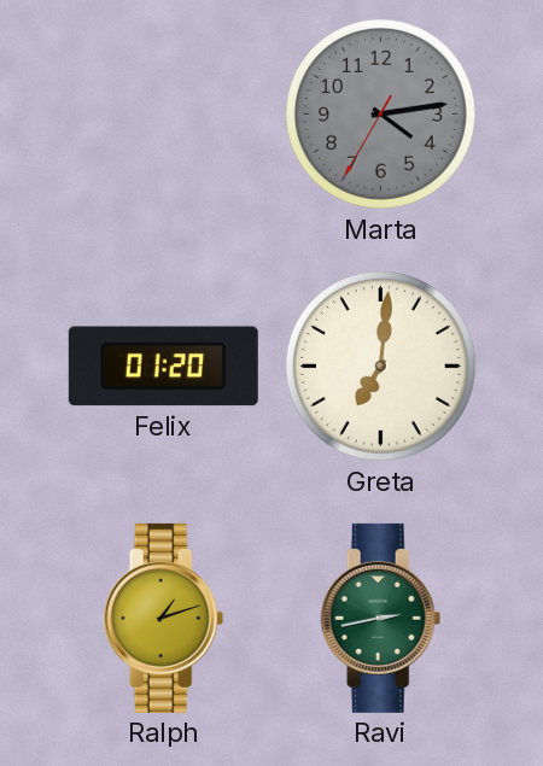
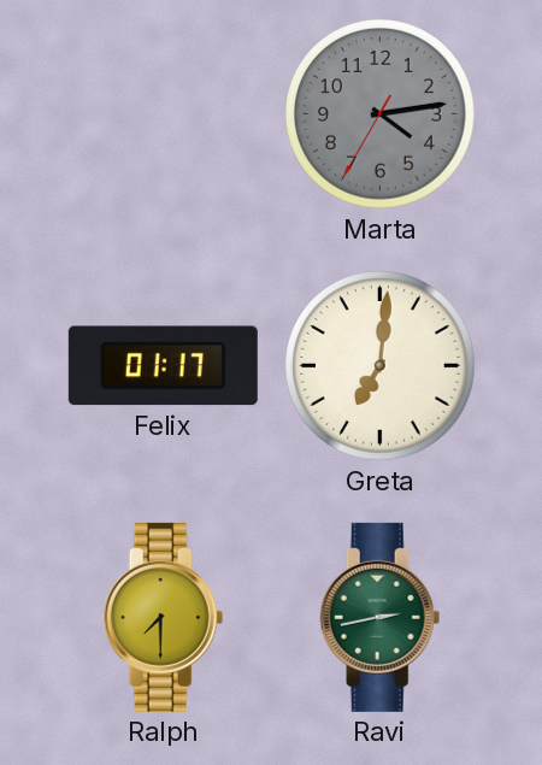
Felix: 01:20 -> 01:17
Ralph: 1:12 -> 7:30
